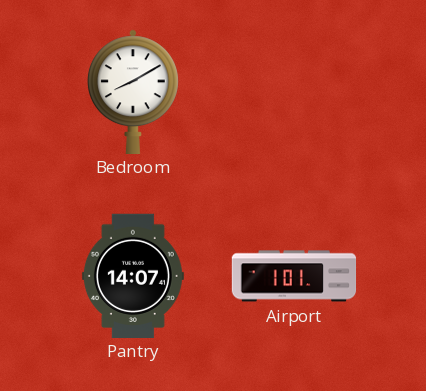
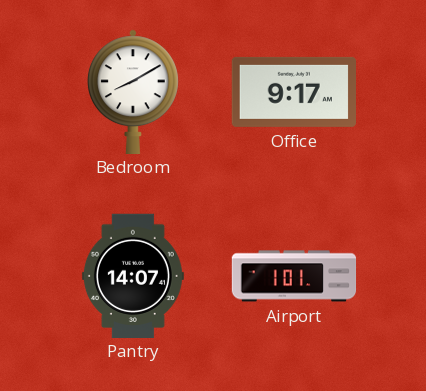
Office: none -> 9:17
